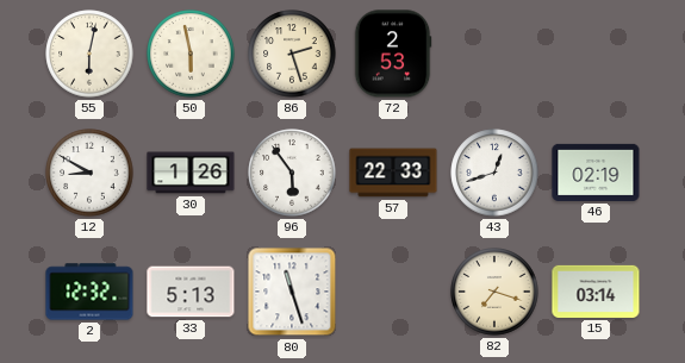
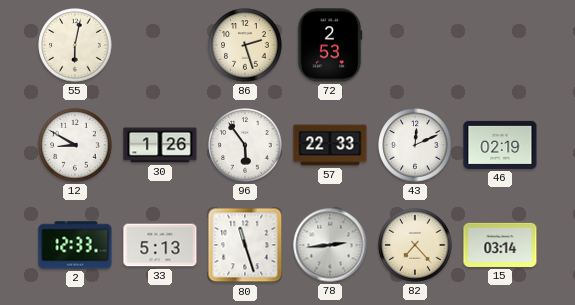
50: 5:58 -> none
43: 12:42 -> 12:11
2: 12:32 -> 12:33
78: none -> 2:44
82: 7:18 -> 7:23
